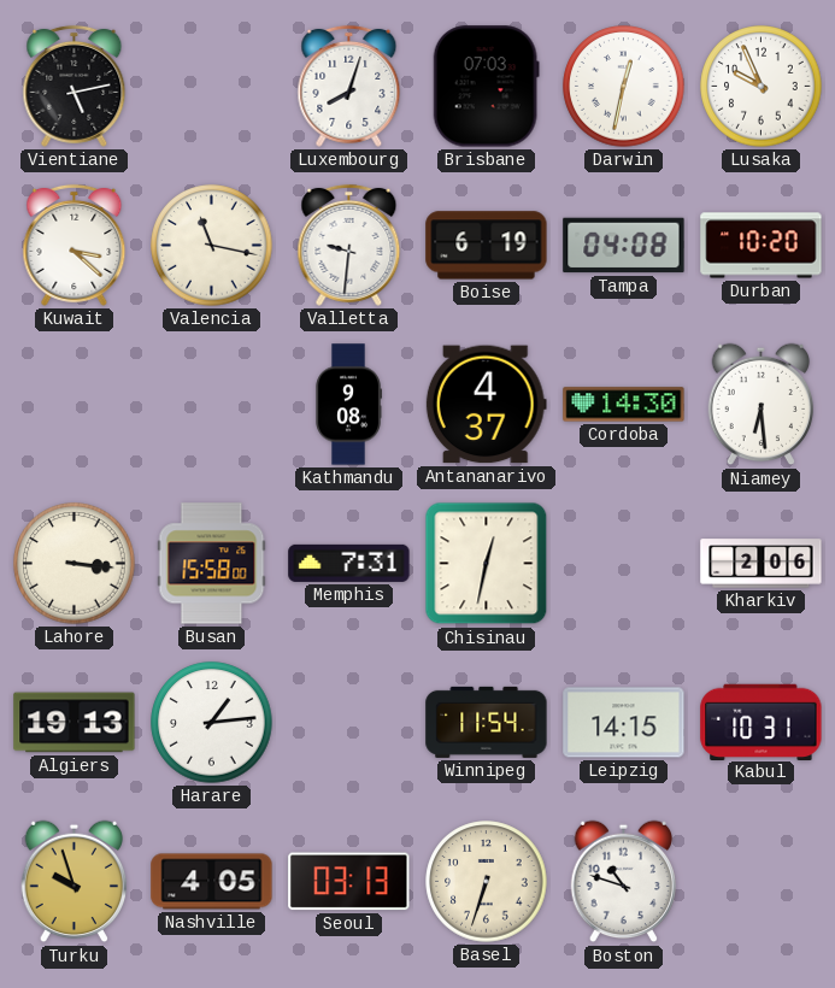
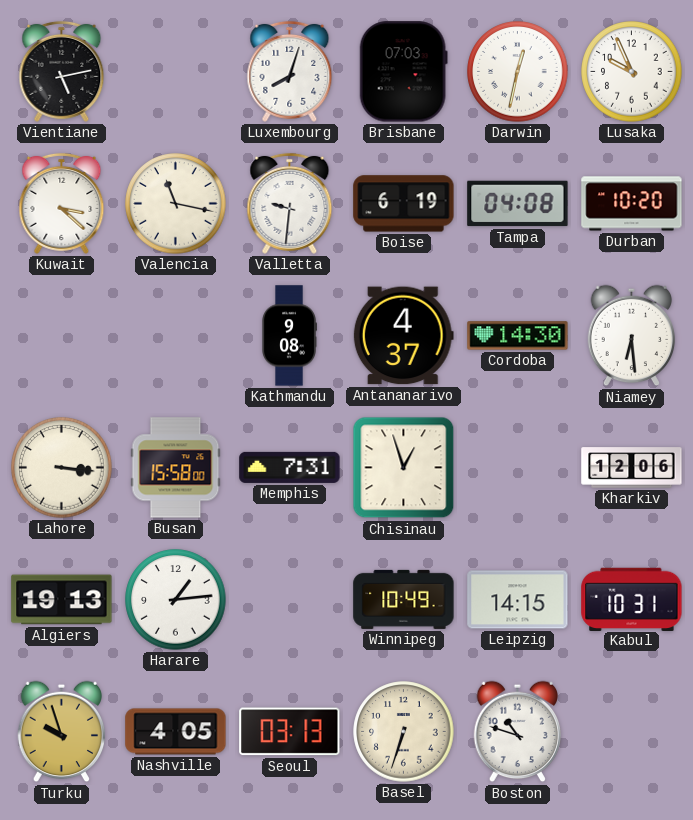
Chisinau: 12:32 -> 12:57
Kharkiv: 2:06 -> 12:06
Winnipeg: 11:54 -> 10:49
